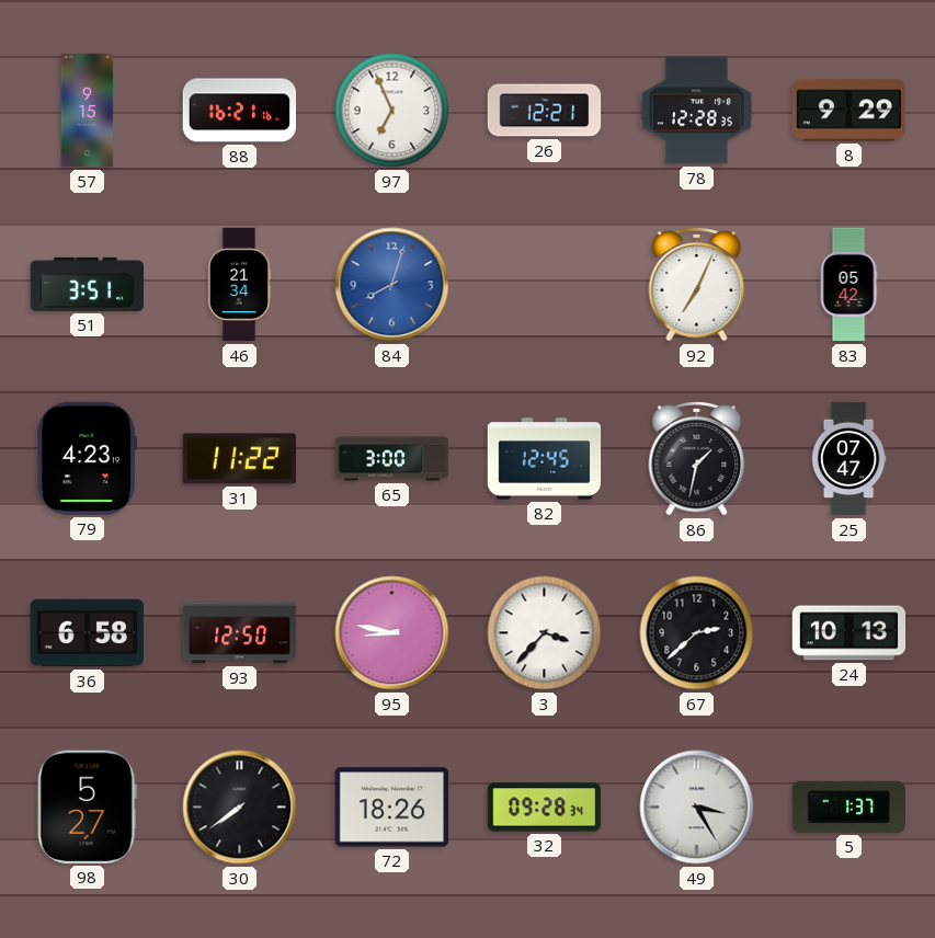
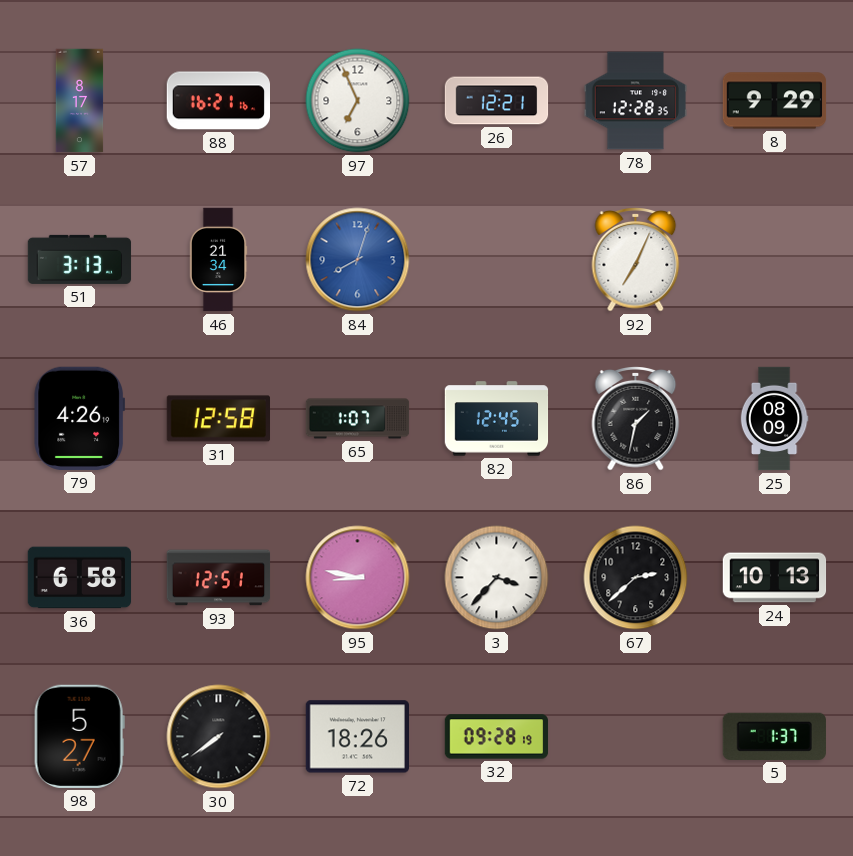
57: 9:15 -> 8:17
51: 3:51 -> 3:13
83: 05:42 -> none
79: 4:23 -> 4:26
31: 11:22 -> 12:58
65: 3:00 -> 1:07
25: 07:47 -> 08:09
93: 12:50 -> 12:51
32: 09:28:34 -> 09:28:19
49: 3:25 -> none
